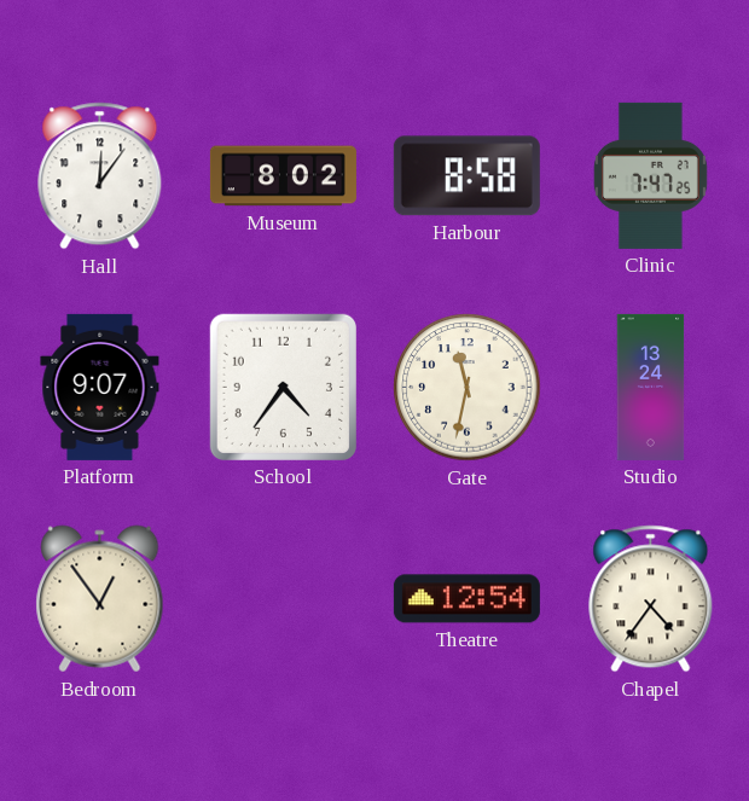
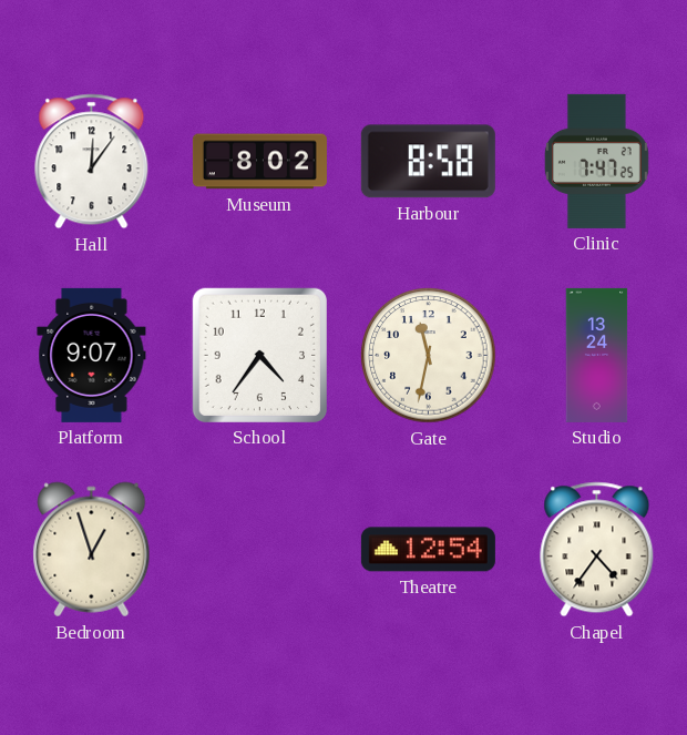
Bedroom: 12:54 -> 12:57
